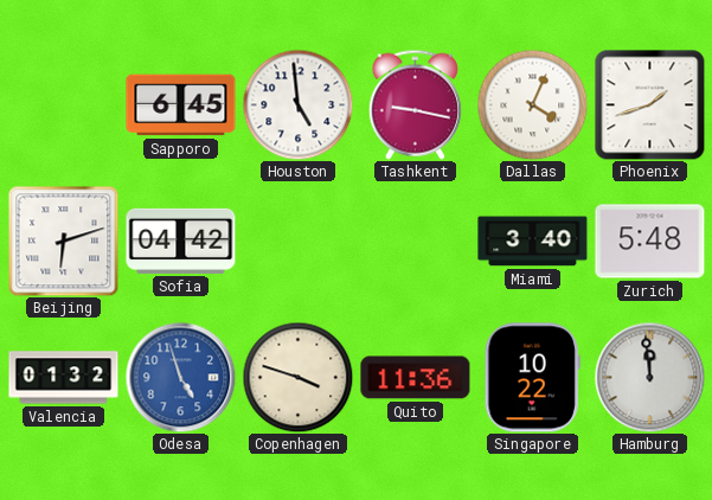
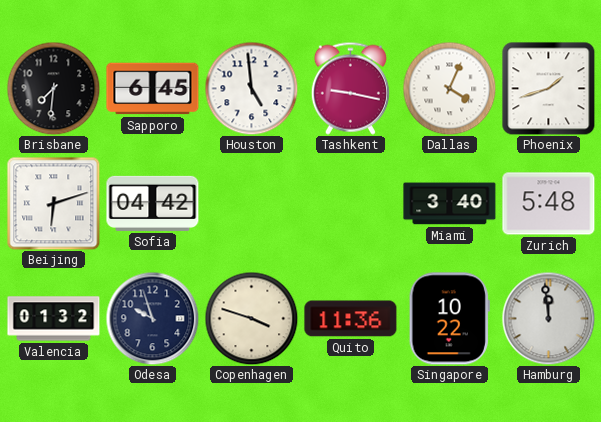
Brisbane: none -> 7:31
Odesa: 4:57 -> 9:57
Odesa dial: blue -> navy
